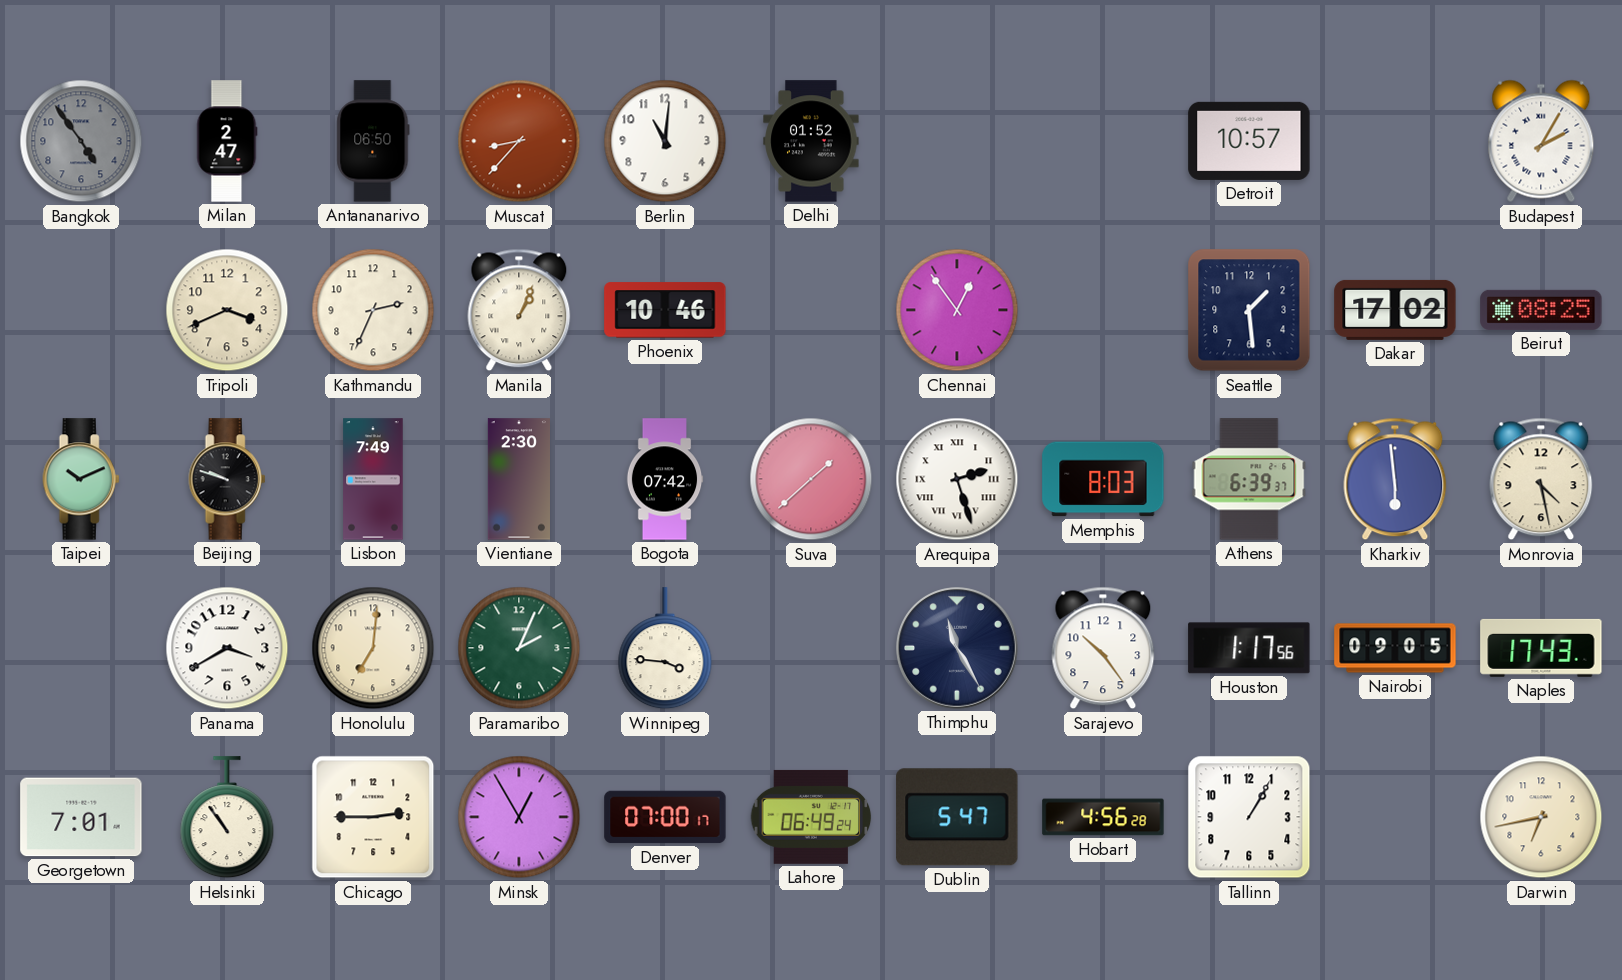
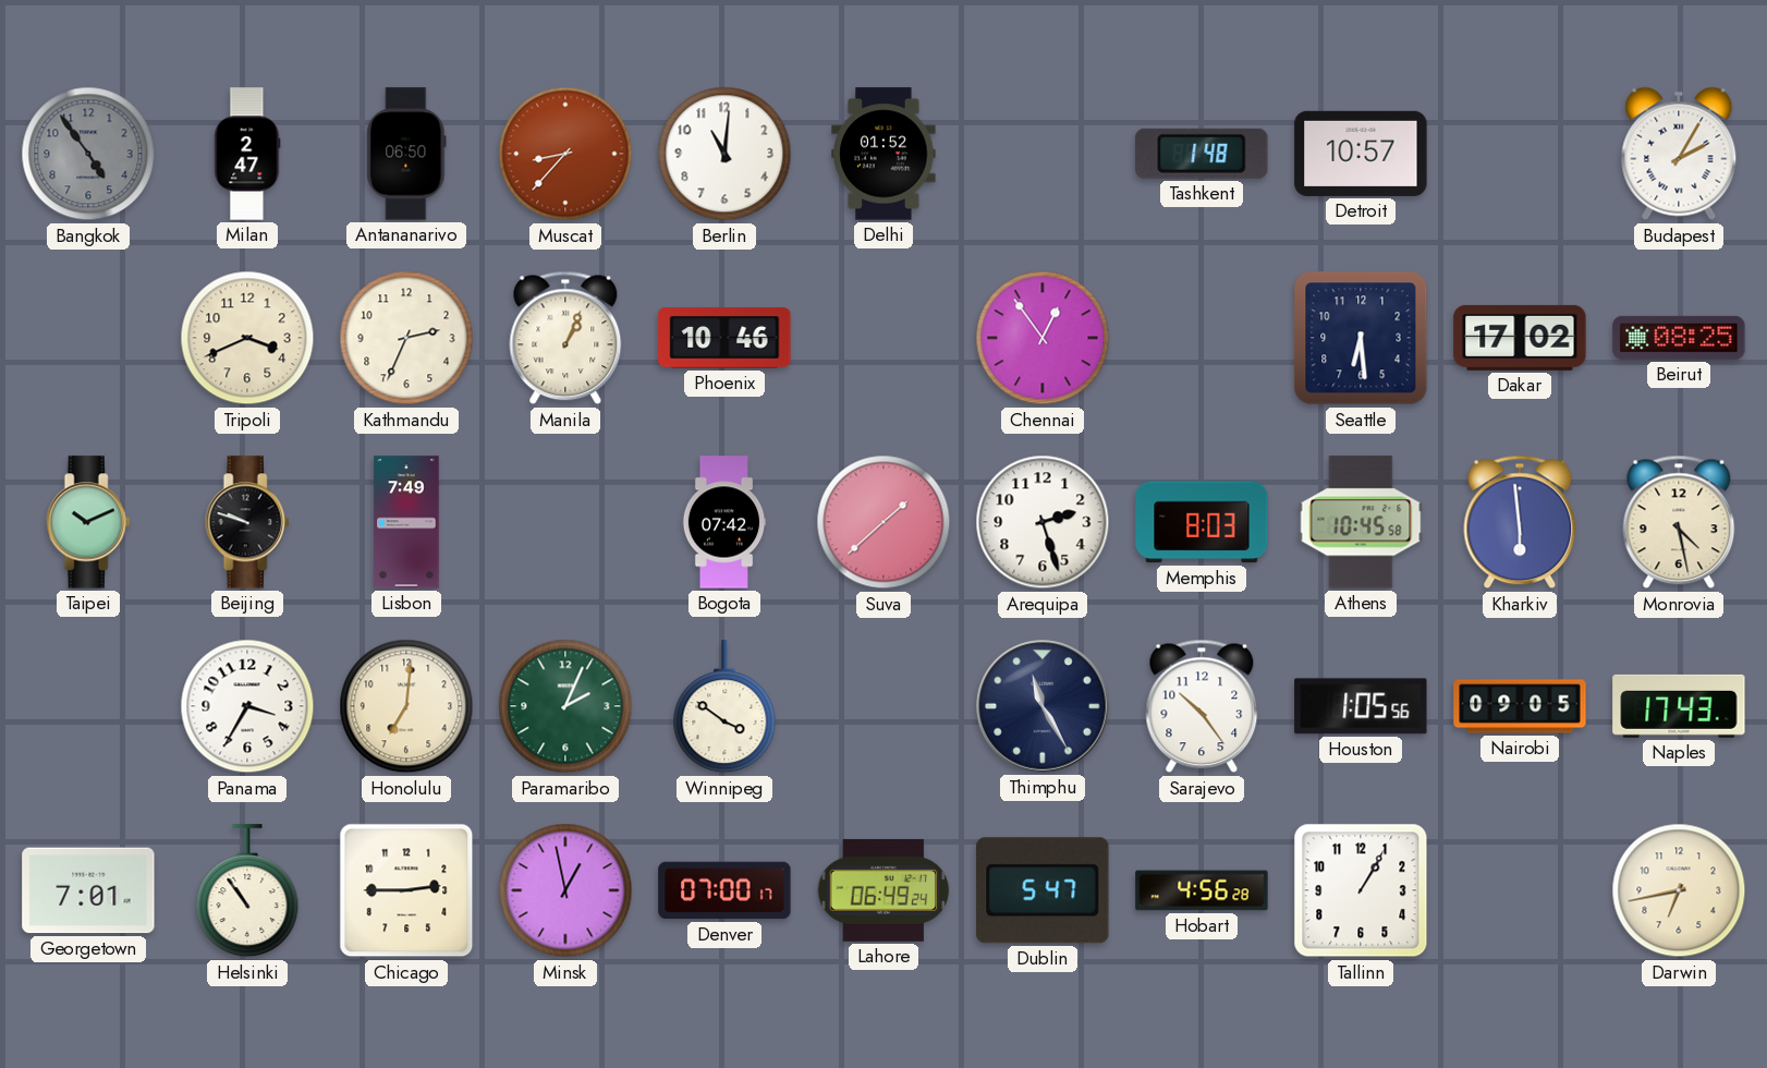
Tashkent: none -> 1:48
Seattle: 1:29 -> 6:29
Vientiane: 2:30 -> none
Arequipa numerals: Roman -> Arabic
Athens: 6:39 -> 10:45
Panama: 3:40 -> 3:35
Winnipeg: 3:46 -> 3:51
Houston: 1:17 -> 1:05
Minsk: 12:55 -> 12:58
